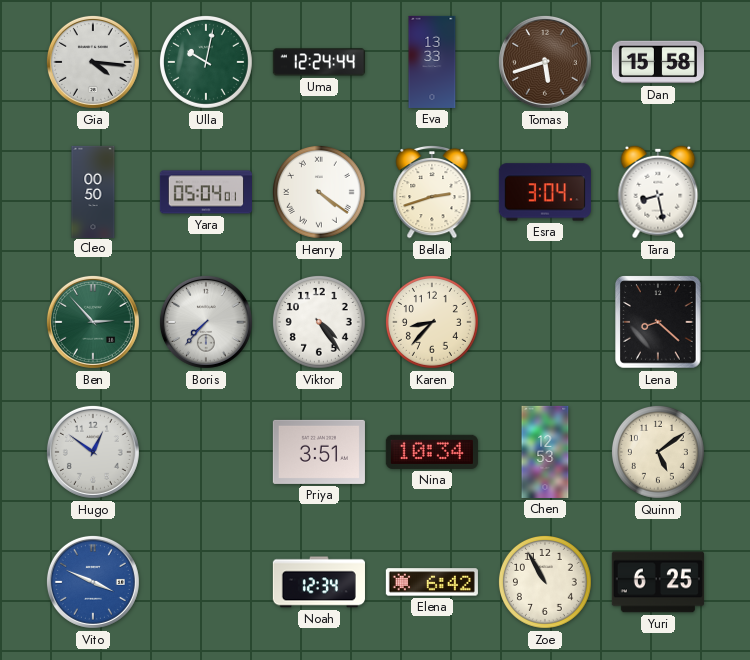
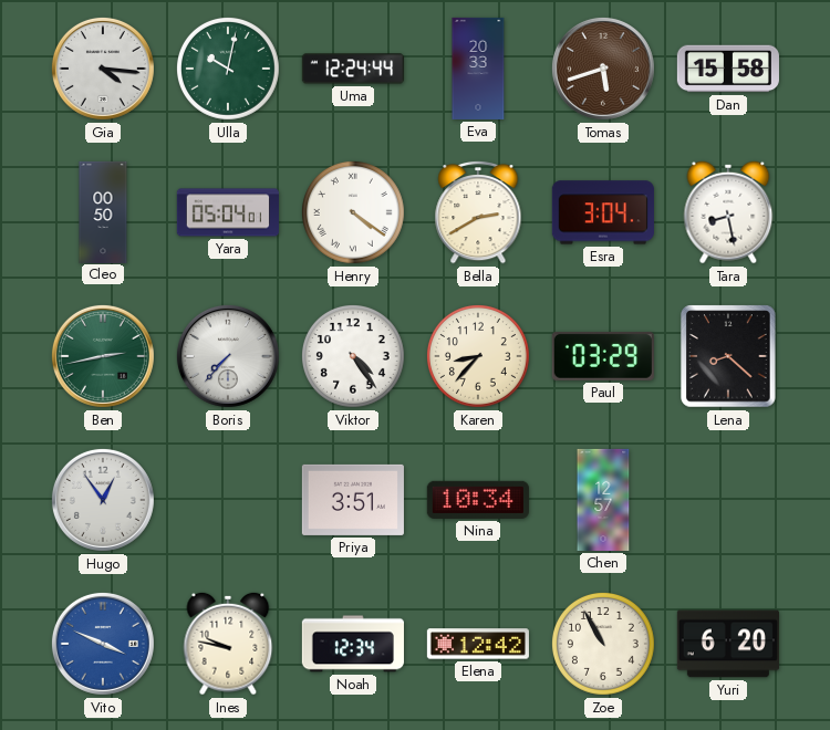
Eva: 13:33 -> 20:33
Bella: 2:42 -> 2:40
Ben: 2:53 -> 2:43
Paul: none -> 03:29
Hugo: 12:51 -> 12:54
Chen: 12:53 -> 12:57
Quinn: 5:09 -> none
Ines: none -> 9:47
Elena: 6:42 -> 12:42
Yuri: 6:25 -> 6:20
